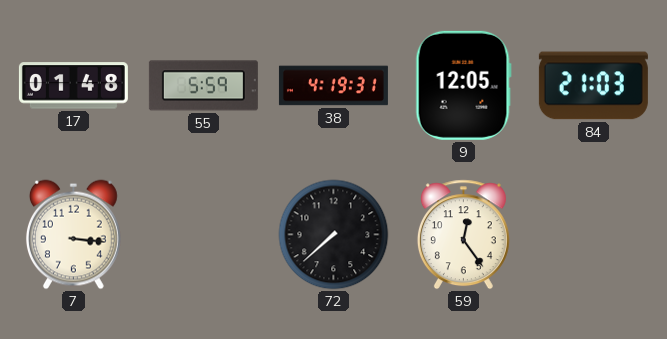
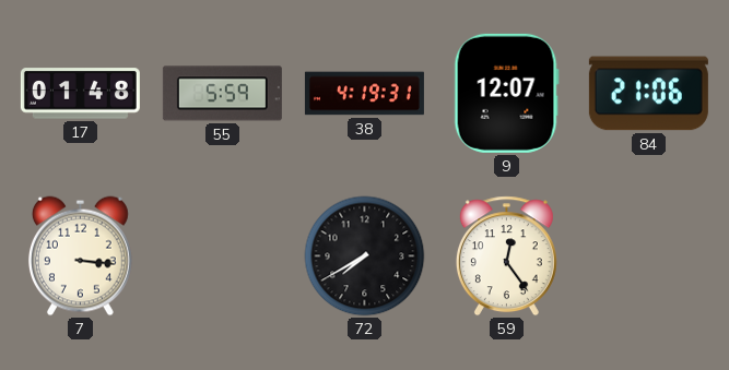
9: 12:05 -> 12:07
84: 21:03 -> 21:06
72: 7:38 -> 7:40
